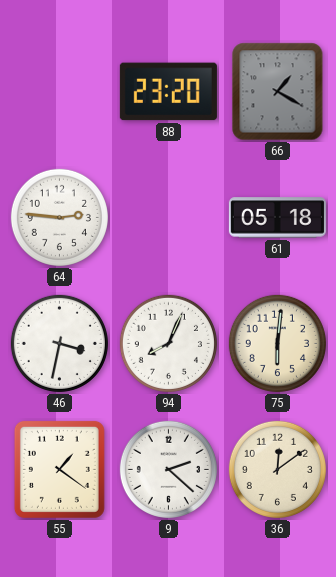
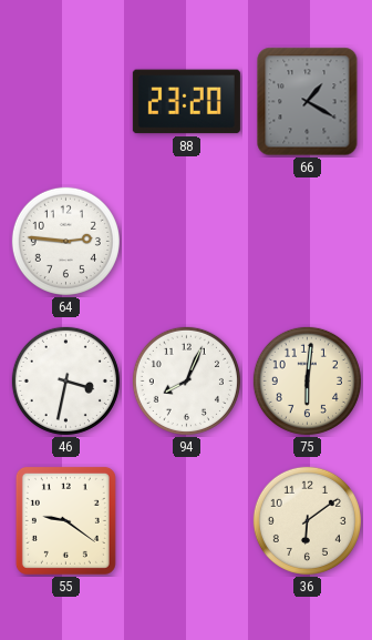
61: 05:18 -> none
55: 1:21 -> 9:21
9: 2:22 -> none
36: 12:09 -> 6:09
